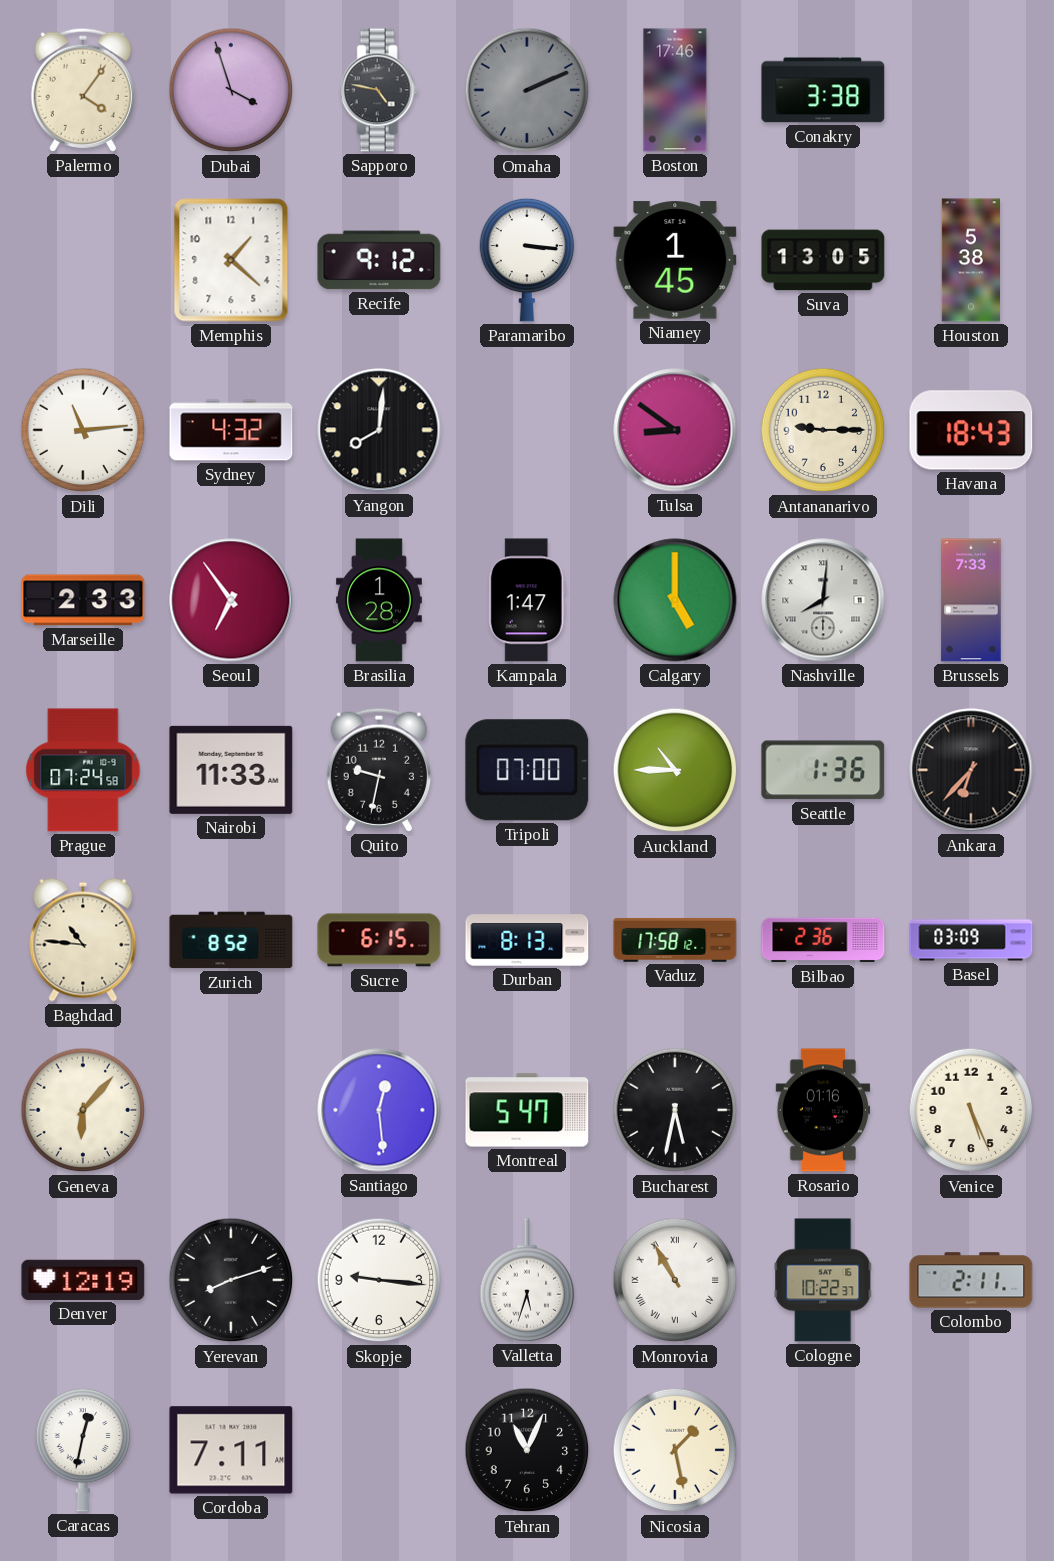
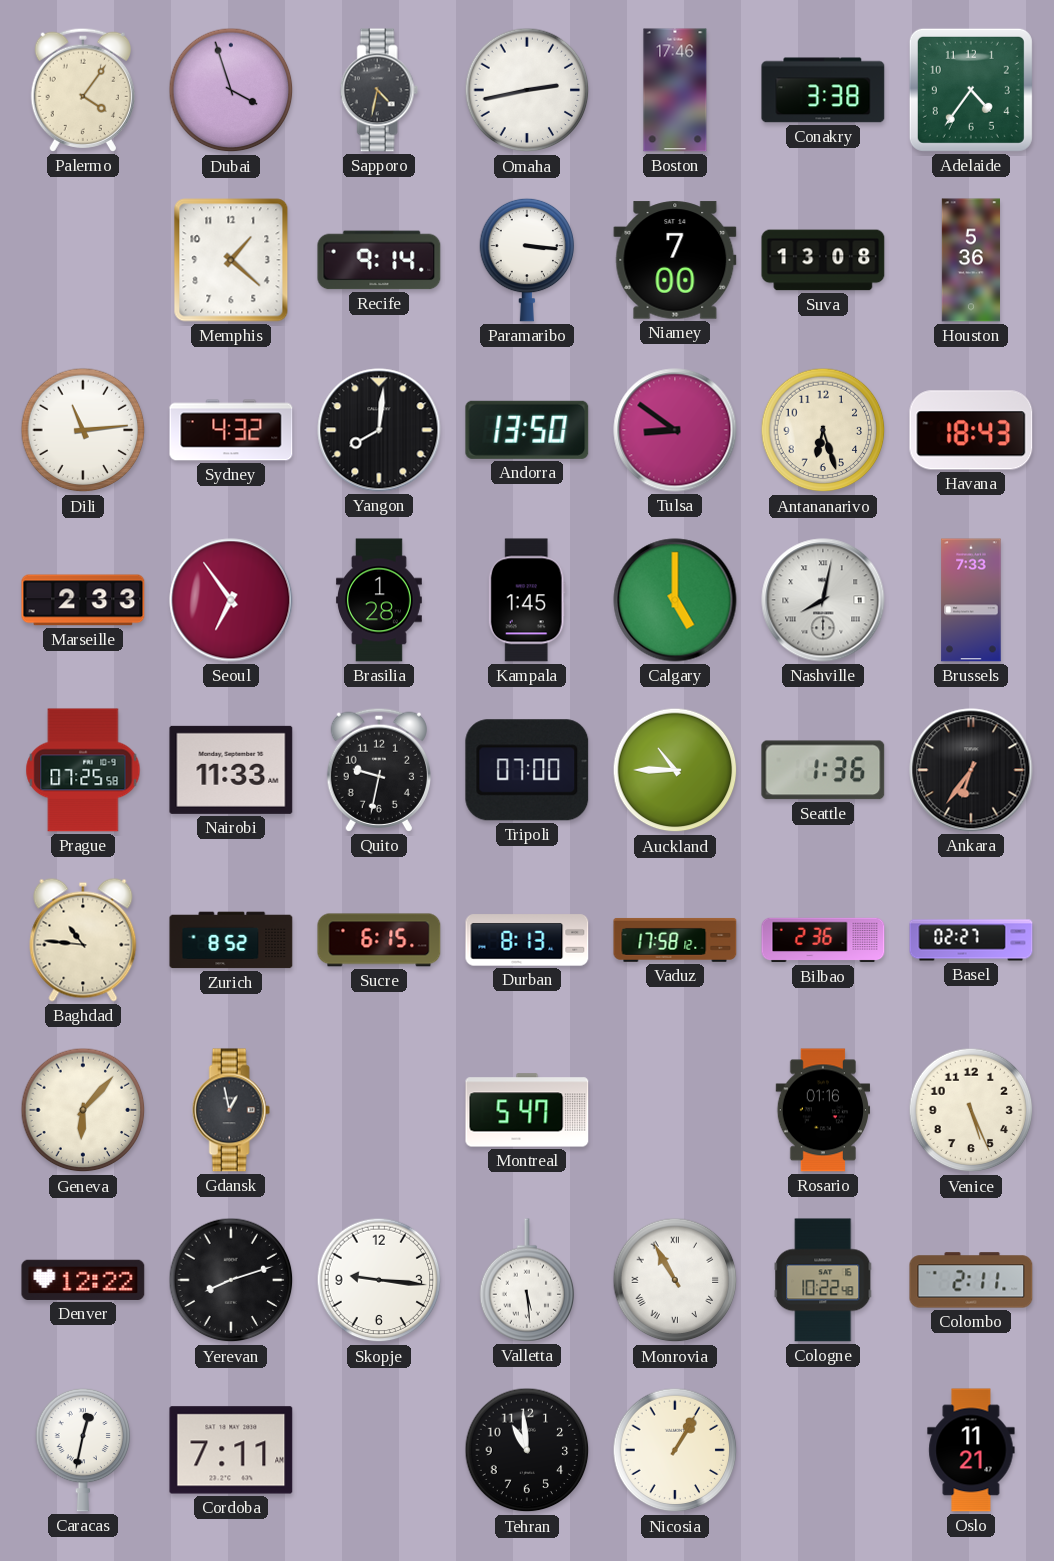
Sapporo: 4:47 -> 4:32
Omaha: 2:11 -> 2:43
Omaha dial: grey -> white
Adelaide: none -> 4:36
Recife: 9:12 -> 9:14
Niamey: 1:45 -> 7:00
Suva: 13:05 -> 13:08
Houston: 5:38 -> 5:36
Andorra: none -> 13:50
Antananarivo: 9:15 -> 6:27
Kampala: 1:47 -> 1:45
Nashville: 8:01 -> 8:02
Prague: 07:24 -> 07:25
Ankara: 6:37 -> 6:36
Basel: 03:09 -> 02:27
Gdansk: none -> 12:58
Santiago: 12:29 -> none
Bucharest: 5:32 -> none
Denver: 12:19 -> 12:22
Valletta: 5:33 -> 5:29
Cologne: 10:22:37 -> 10:22:48
Tehran: 11:04 -> 10:59
Nicosia: 1:28 -> 1:05
Oslo: none -> 11:21
